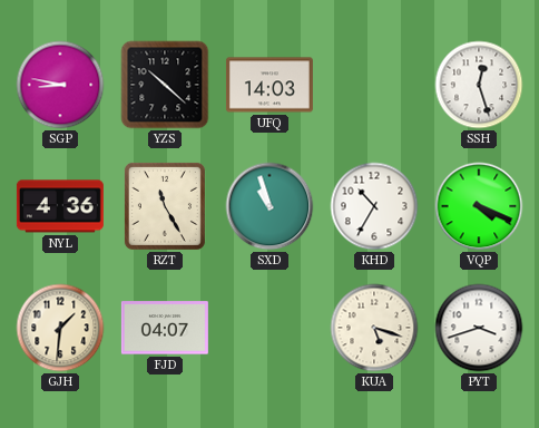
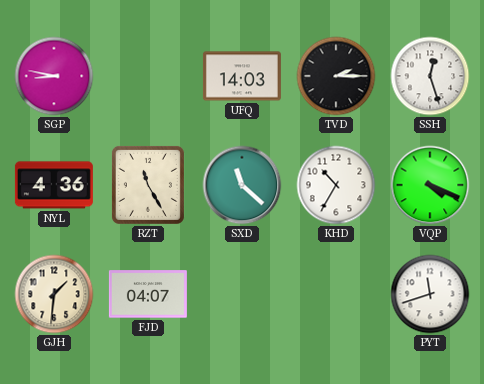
YZS: 10:22 -> none
TVD: none -> 2:15
SXD: 10:57 -> 11:22
KUA: 5:18 -> none
PYT: 3:42 -> 11:42
